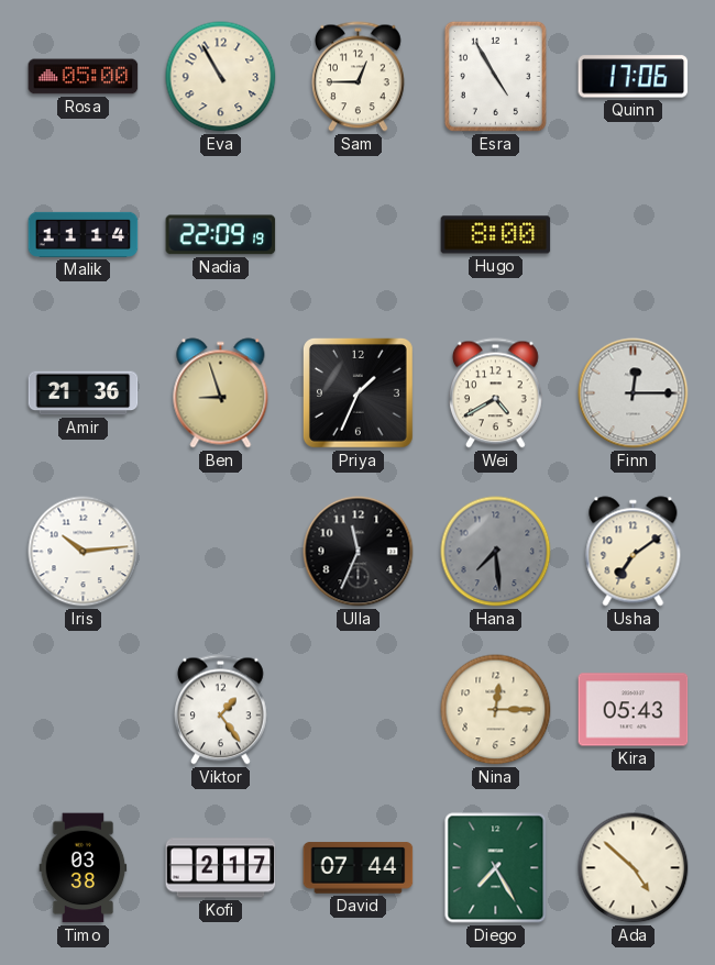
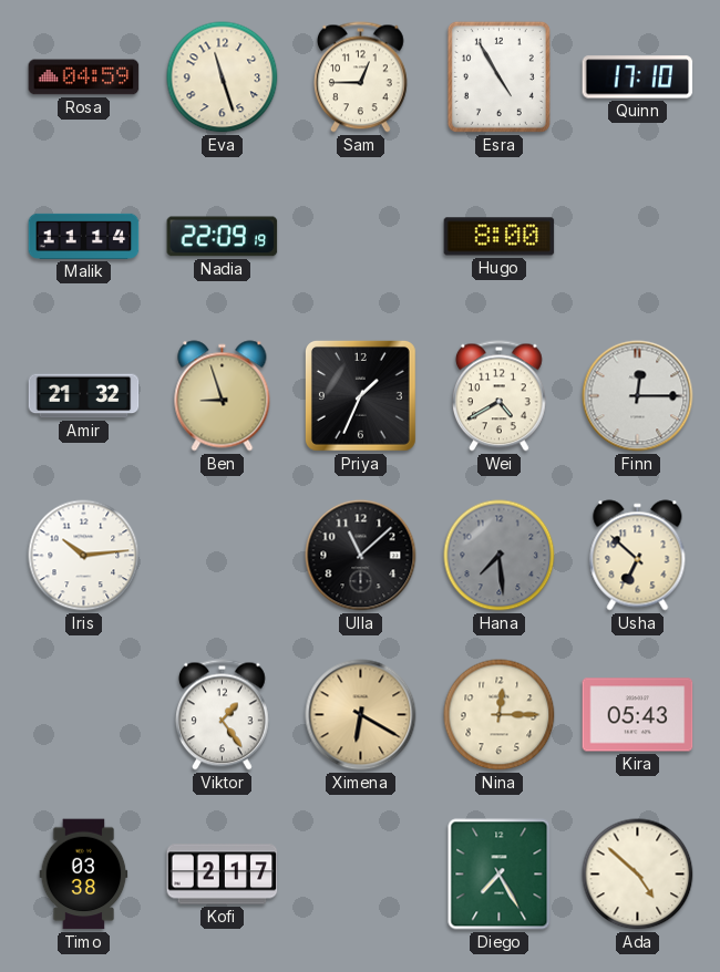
Rosa: 05:00 -> 04:59
Eva: 10:55 -> 11:27
Quinn: 17:06 -> 17:10
Amir: 21:36 -> 21:32
Ulla: 11:34 -> 11:08
Usha: 7:09 -> 6:52
Ximena: none -> 6:20
David: 07:44 -> none
